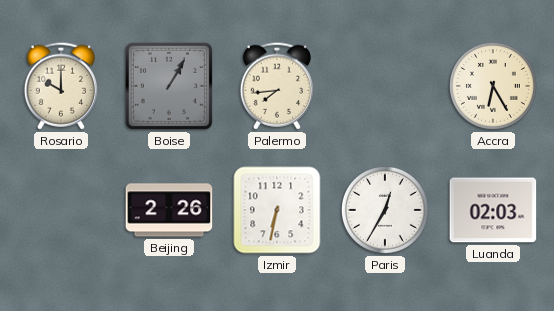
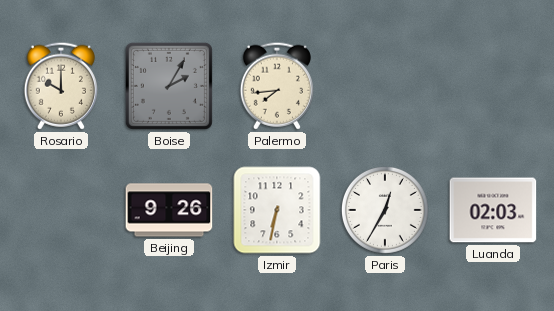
Boise: 1:05 -> 2:05
Accra: 6:25 -> none
Beijing: 2:26 -> 9:26
